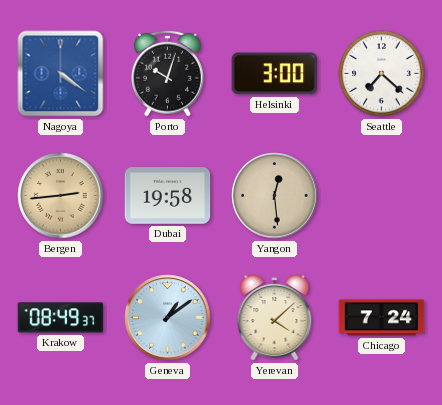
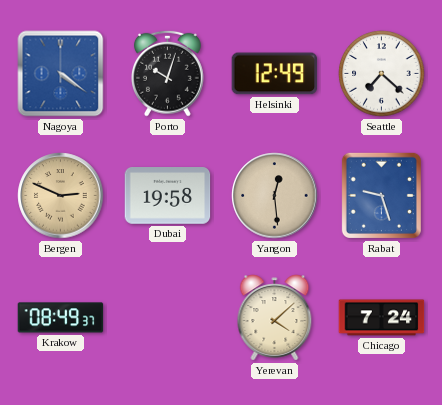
Helsinki: 3:00 -> 12:49
Bergen: 2:44 -> 2:49
Rabat: none -> 9:27
Geneva: 1:09 -> none
